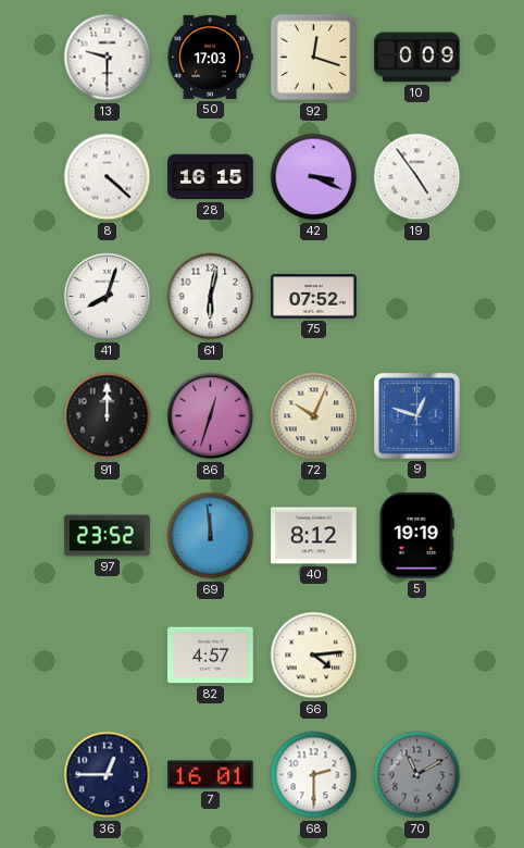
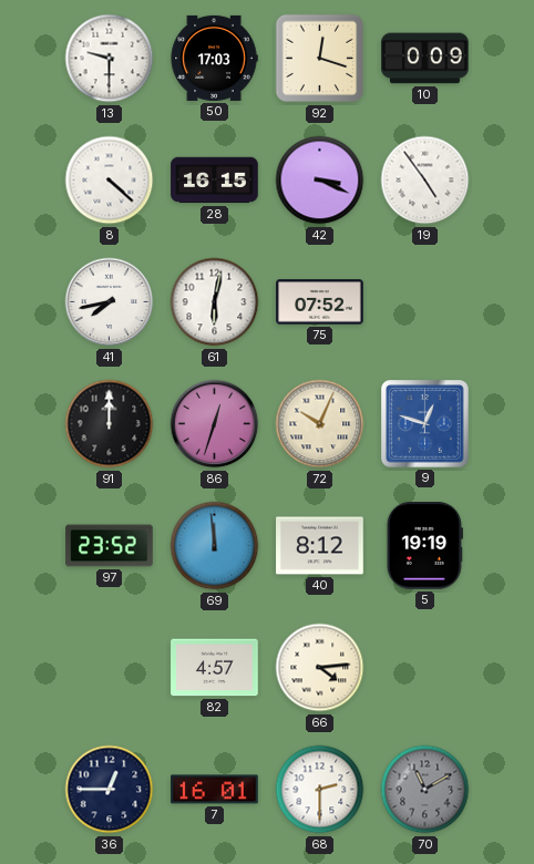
41: 8:03 -> 7:43
